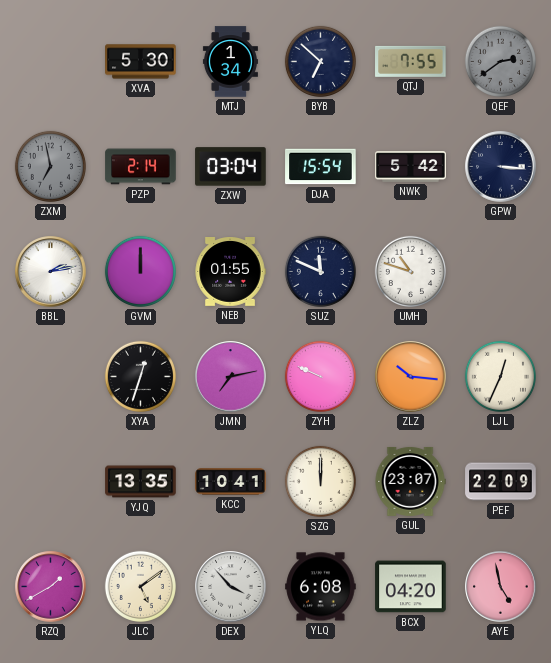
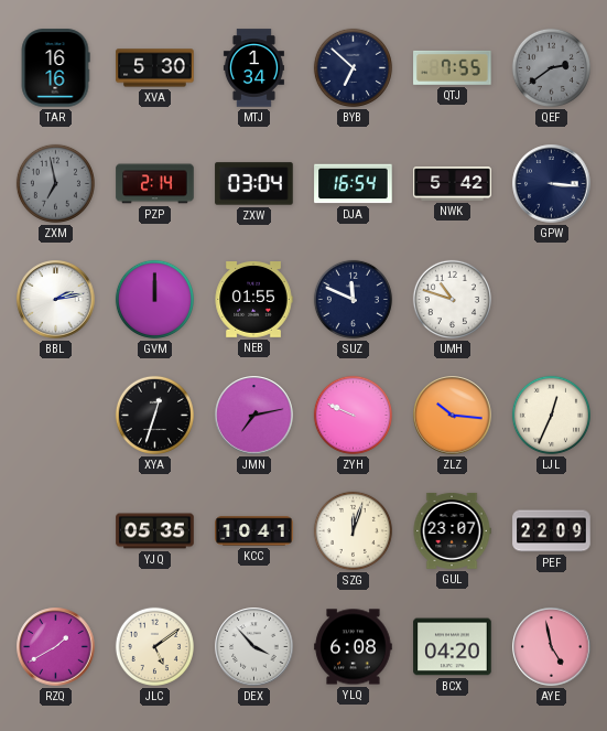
TAR: none -> 16:16
DJA: 15:54 -> 16:54
YJQ: 13:35 -> 05:35
SZG: 12:00 -> 12:03
